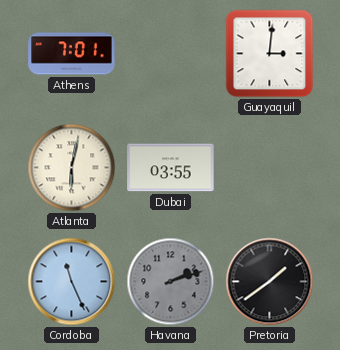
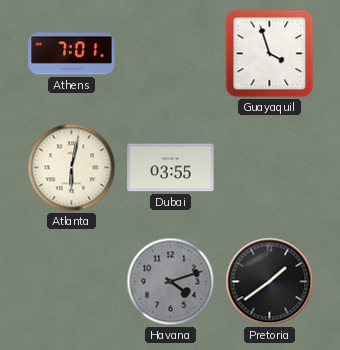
Guayaquil: 3:01 -> 3:57
Cordoba: 11:26 -> none
Havana: 2:12 -> 4:12
